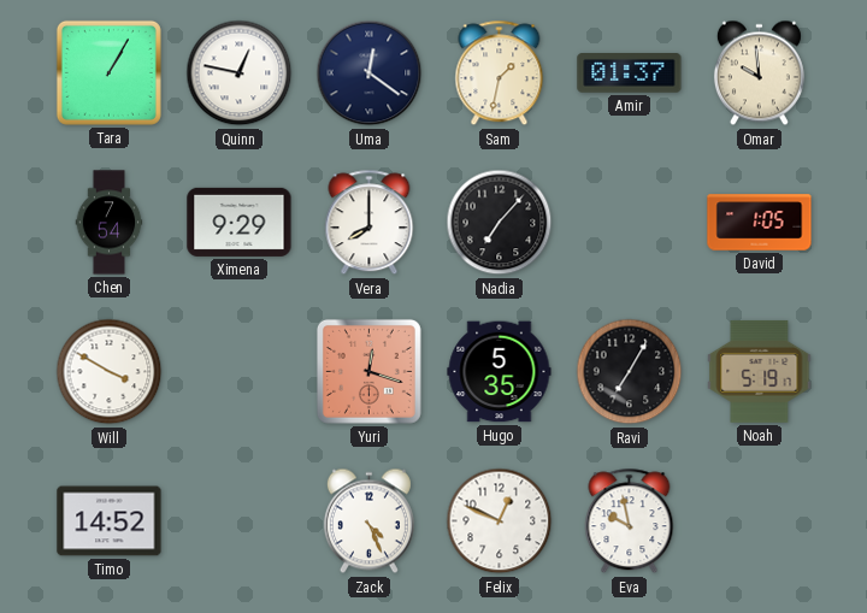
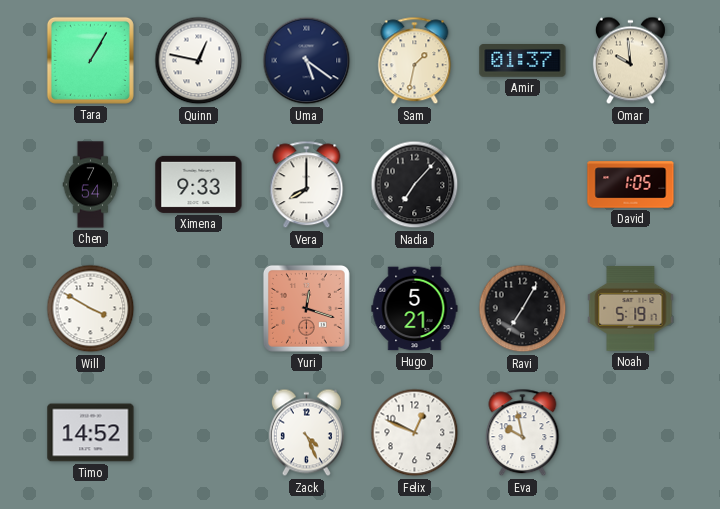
Uma: 12:21 -> 5:21
Ximena: 9:29 -> 9:33
Hugo: 5:35 -> 5:21
